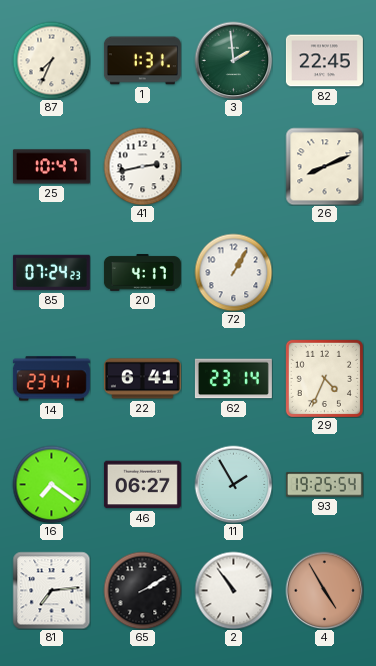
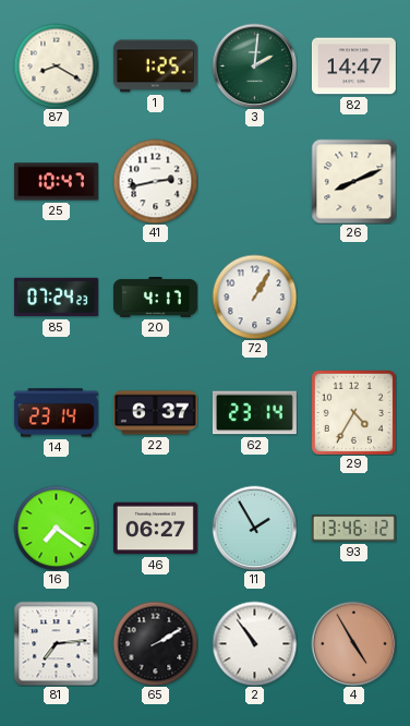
87: 7:34 -> 8:20
1: 1:31 -> 1:25
3: 1:59 -> 2:01
82: 22:45 -> 14:47
14: 23:41 -> 23:14
22: 6:41 -> 6:37
29: 4:34 -> 4:35
93: 19:25 -> 13:46
